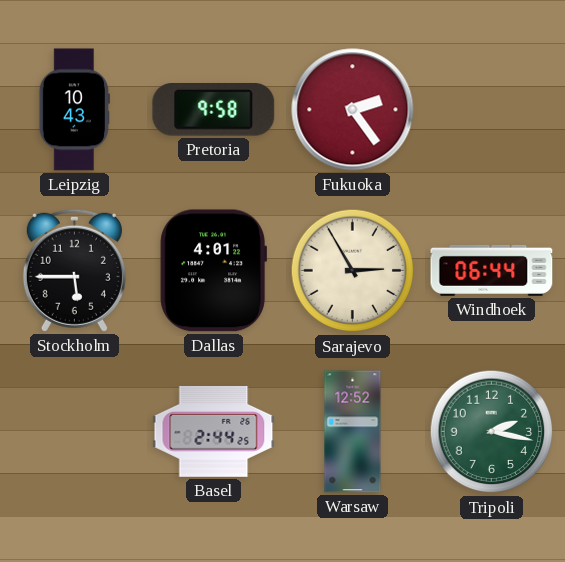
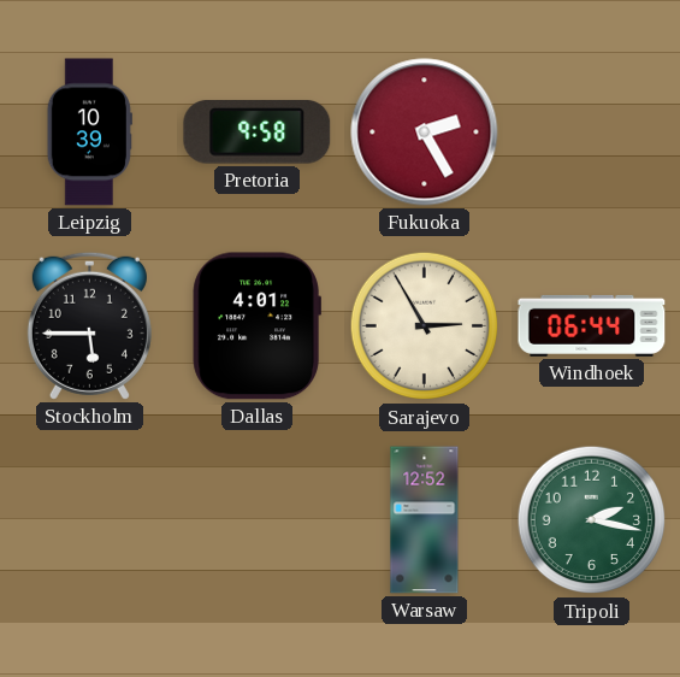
Leipzig: 10:43 -> 10:39
Fukuoka: 2:24 -> 2:25
Basel: 2:44 -> none
